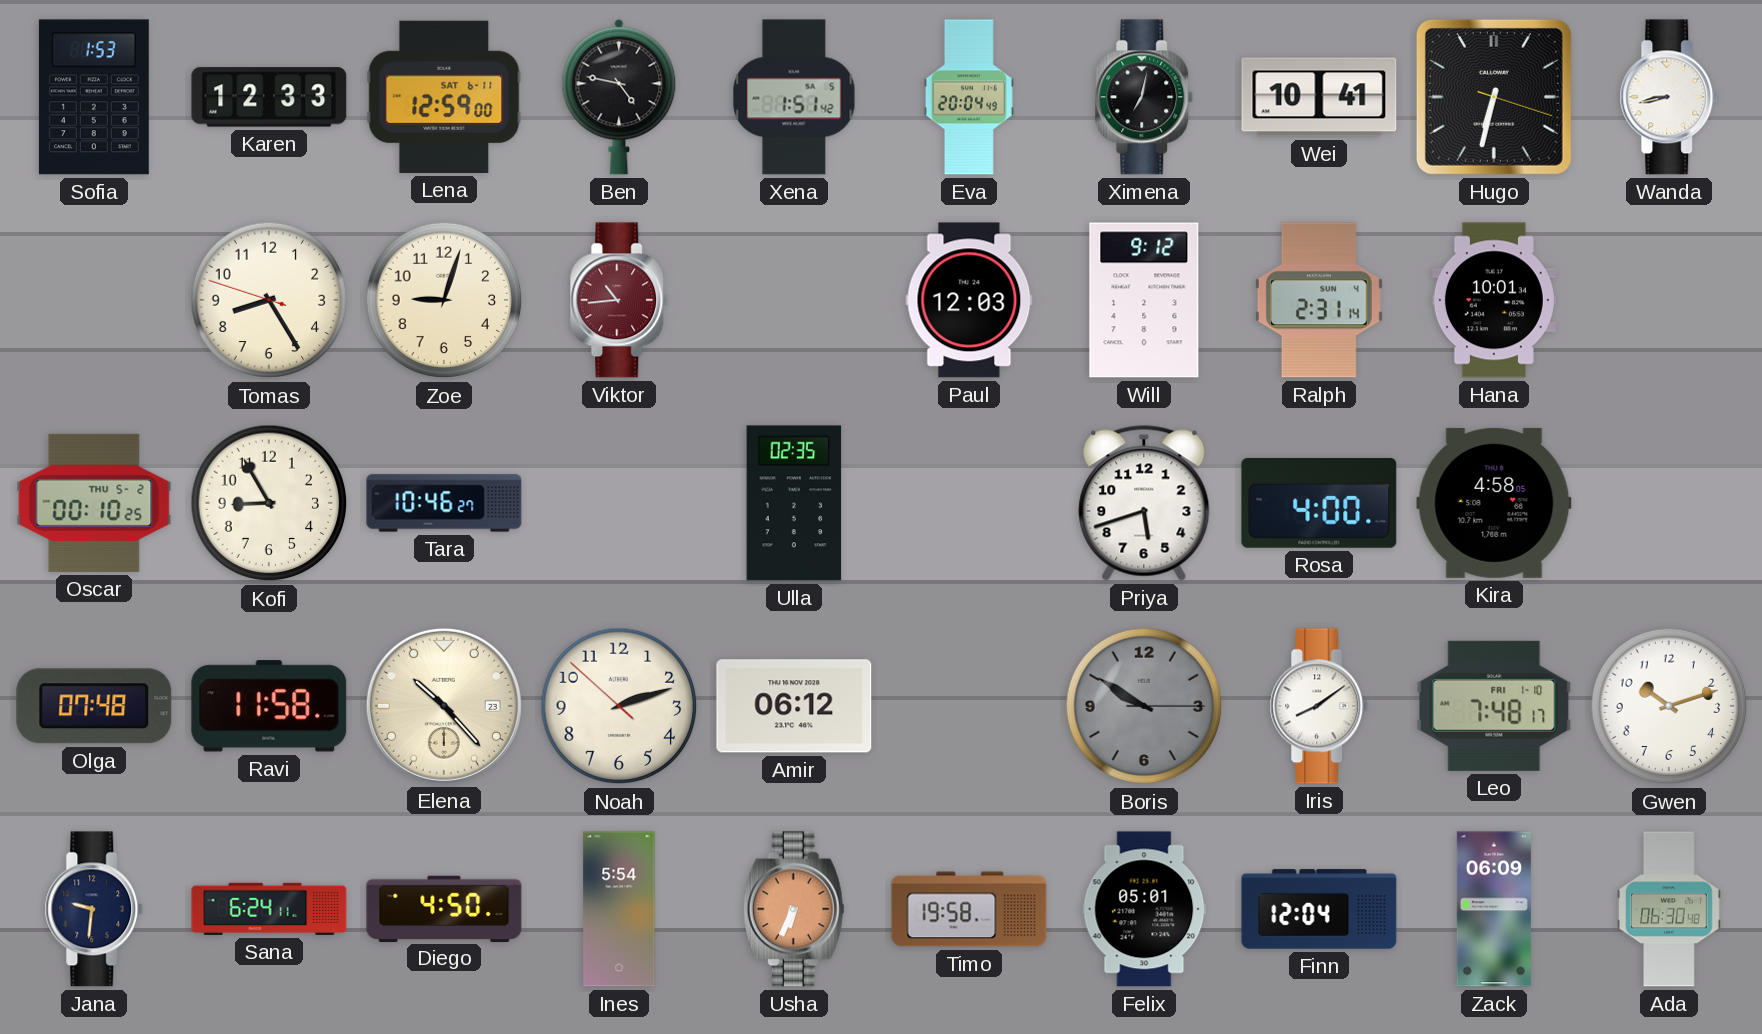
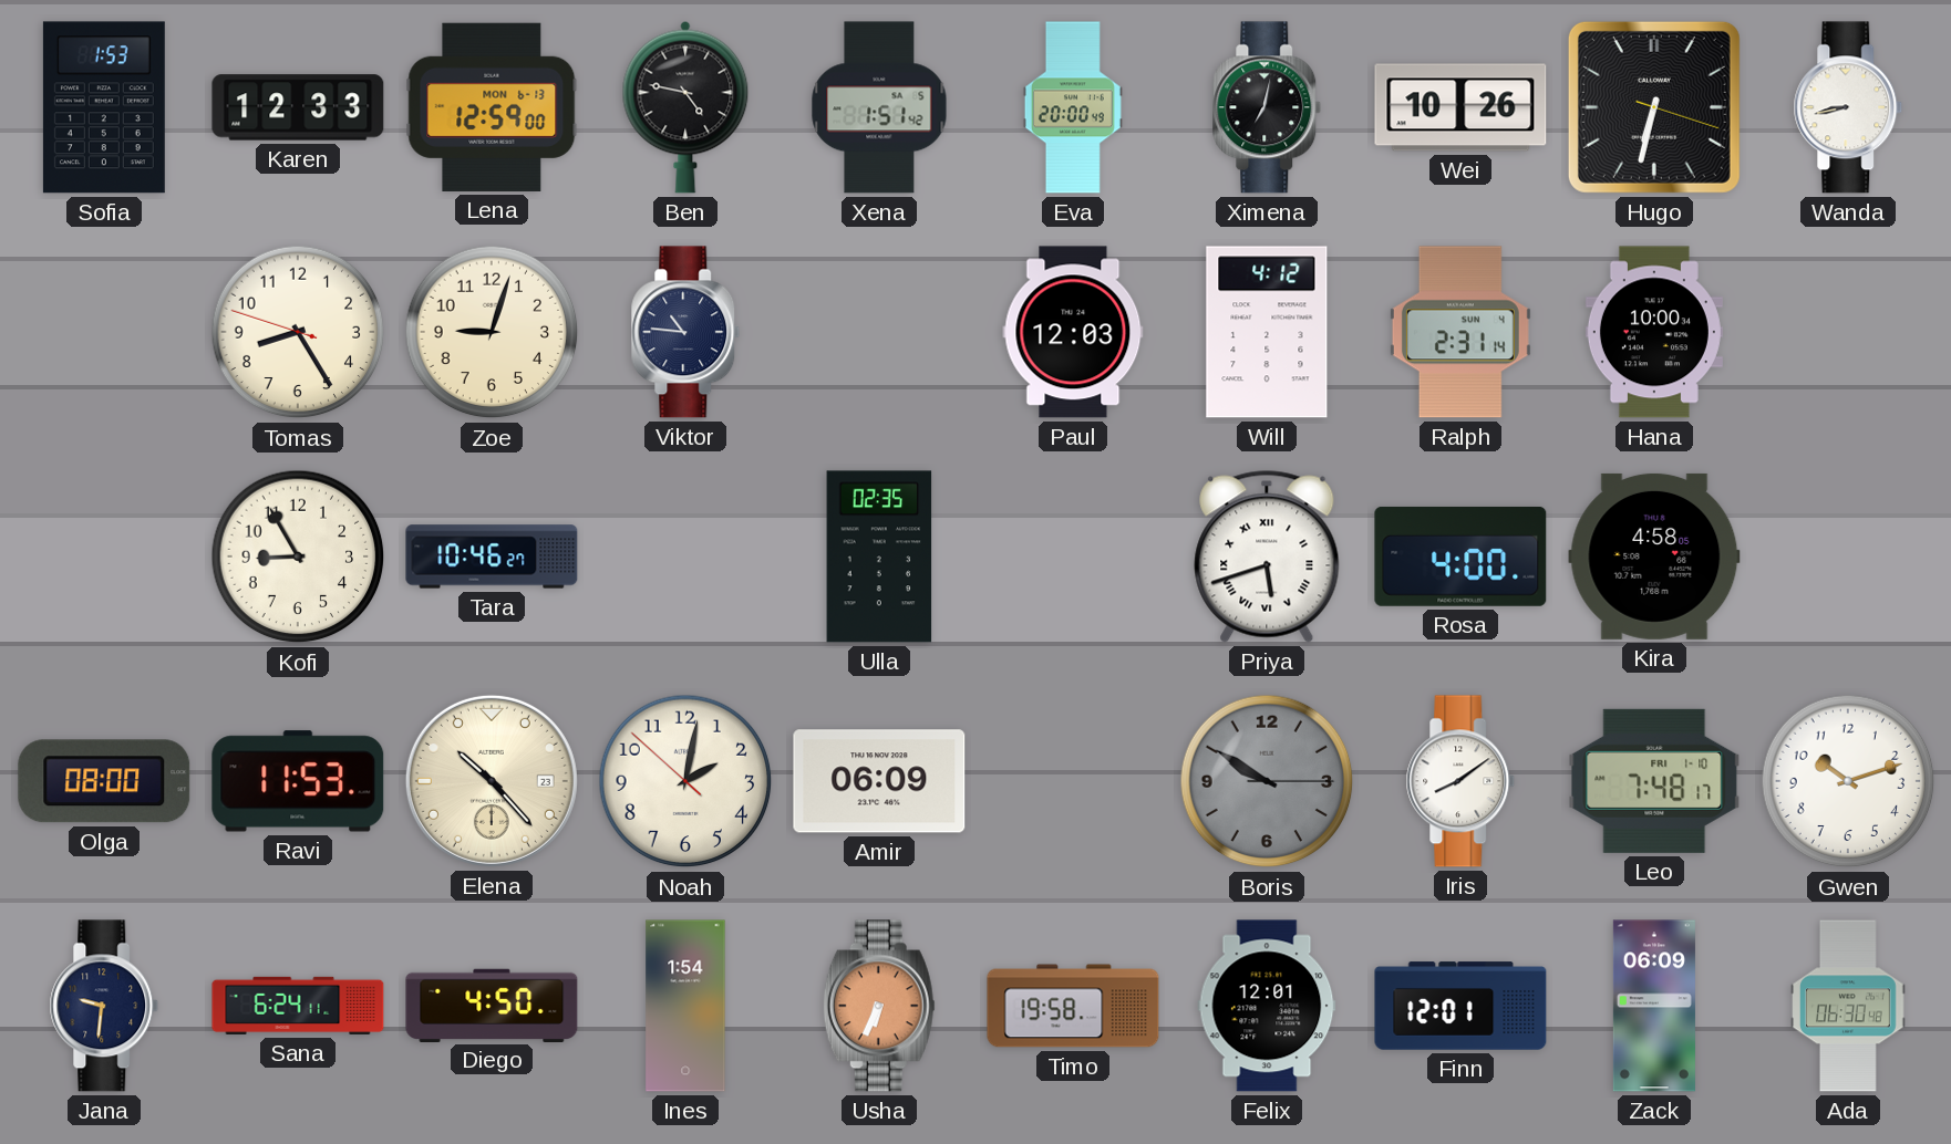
Lena date: SAT 6-11 -> MON 6-13
Eva: 20:04 -> 20:00
Wei: 10:41 -> 10:26
Viktor: 10:44 -> 10:46
Viktor dial: burgundy -> navy
Will: 9:12 -> 4:12
Hana: 10:01 -> 10:00
Oscar: 00:10 -> none
Priya numerals: Arabic -> Roman
Olga: 07:48 -> 08:00
Ravi: 11:58 -> 11:53
Noah: 2:11 -> 2:01
Amir: 06:12 -> 06:09
Ines: 5:54 -> 1:54
Felix: 05:01 -> 12:01
Finn: 12:04 -> 12:01
